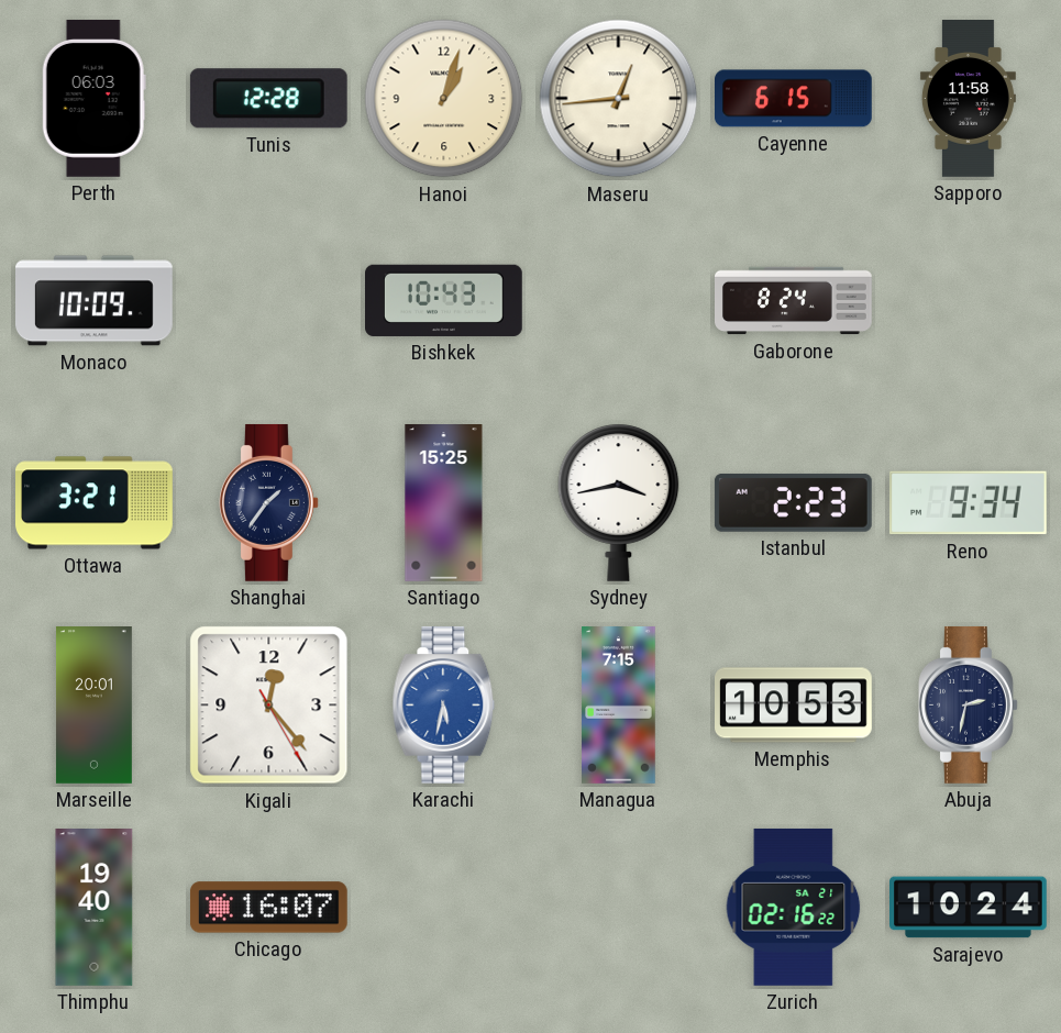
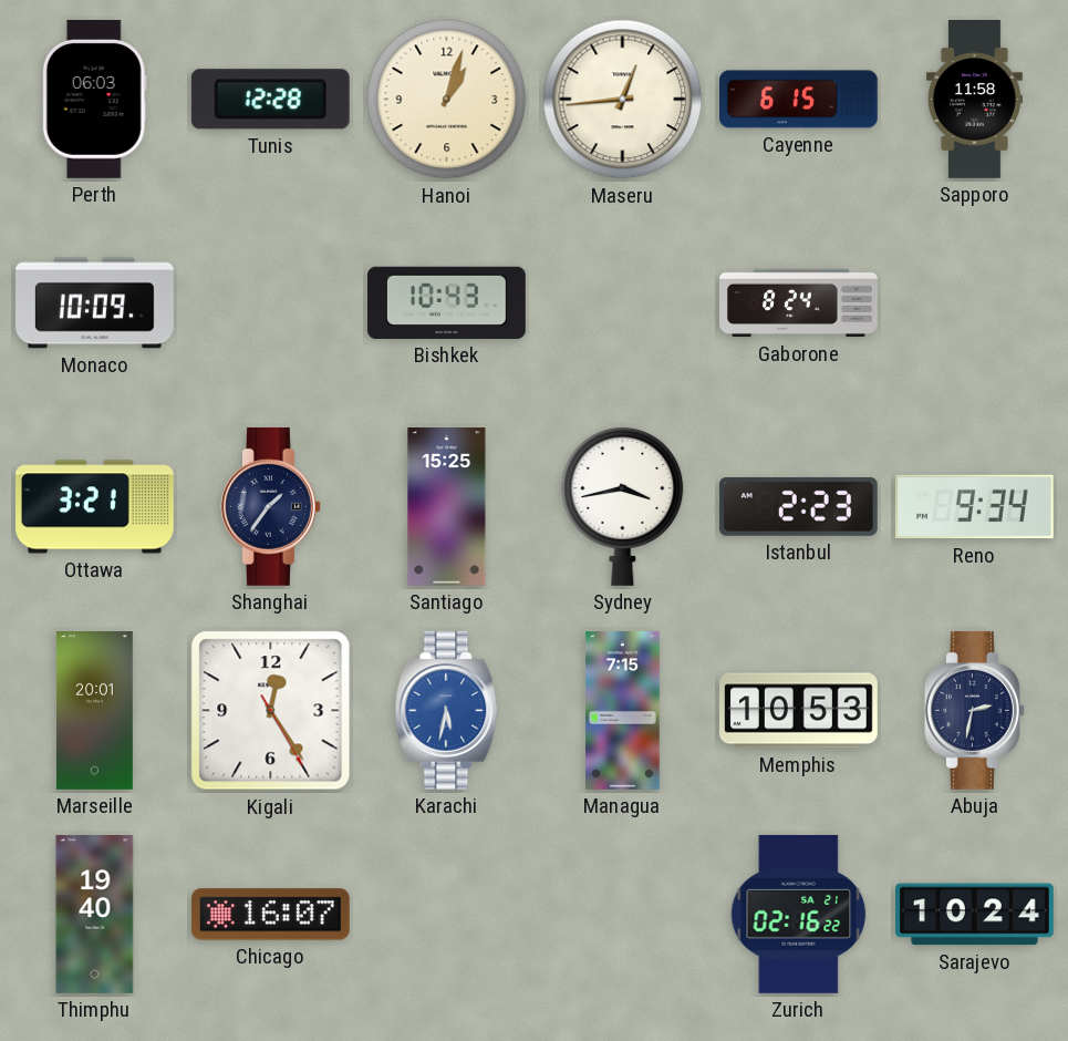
Kigali: 12:23 -> 12:24
